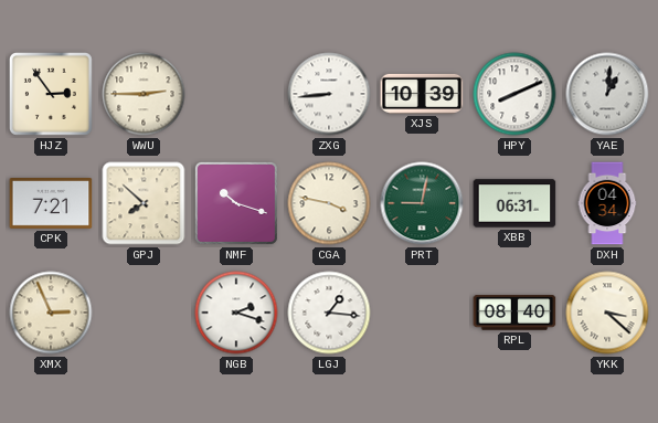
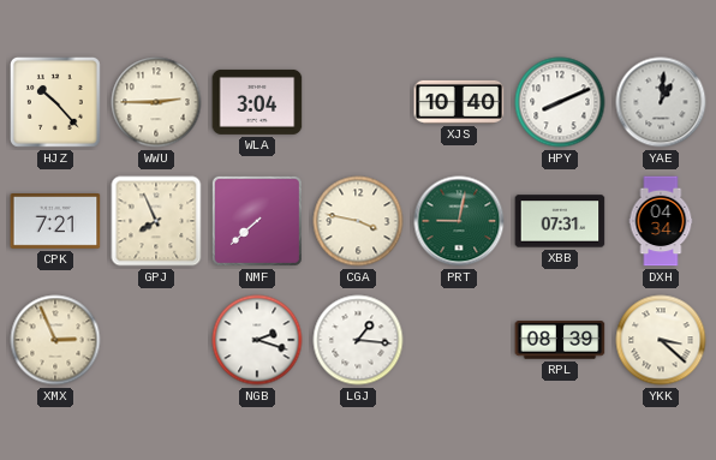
HJZ: 2:54 -> 10:23
WLA: none -> 3:04
ZXG: 8:44 -> none
XJS: 10:39 -> 10:40
GPJ: 7:52 -> 7:56
NMF: 10:18 -> 7:38
XBB: 06:31 -> 07:31
RPL: 08:40 -> 08:39
